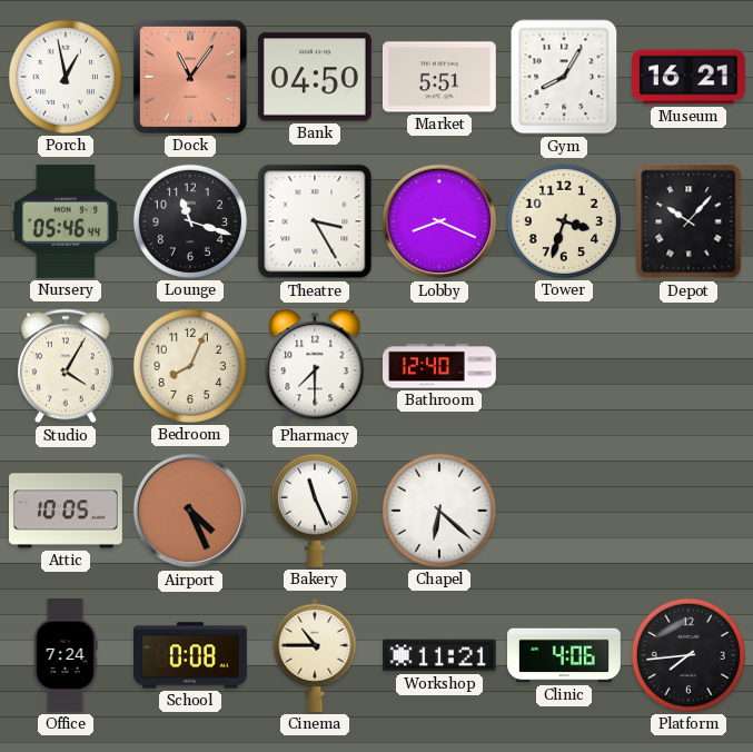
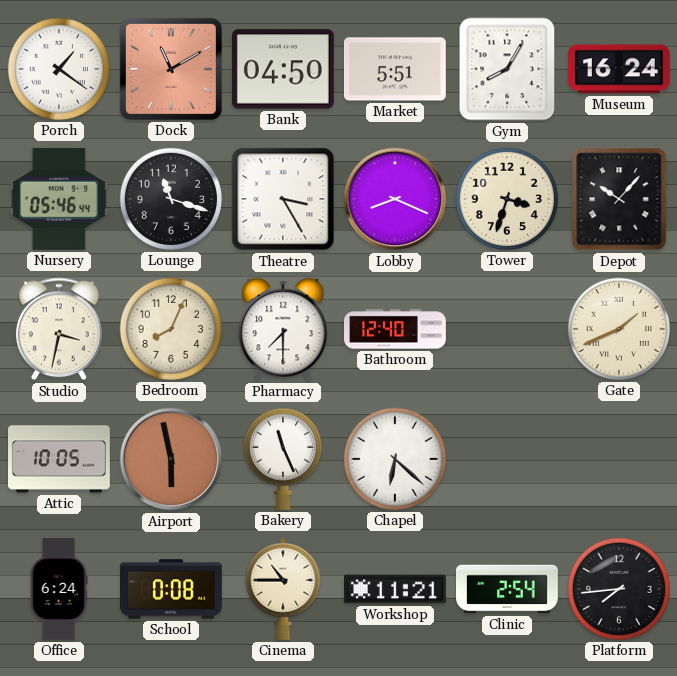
Porch: 12:58 -> 1:21
Dock: 11:06 -> 11:10
Museum: 16:21 -> 16:24
Studio: 4:05 -> 3:32
Gate: none -> 1:41
Airport: 4:26 -> 5:58
Office: 7:24 -> 6:24
Clinic: 4:06 -> 2:54
